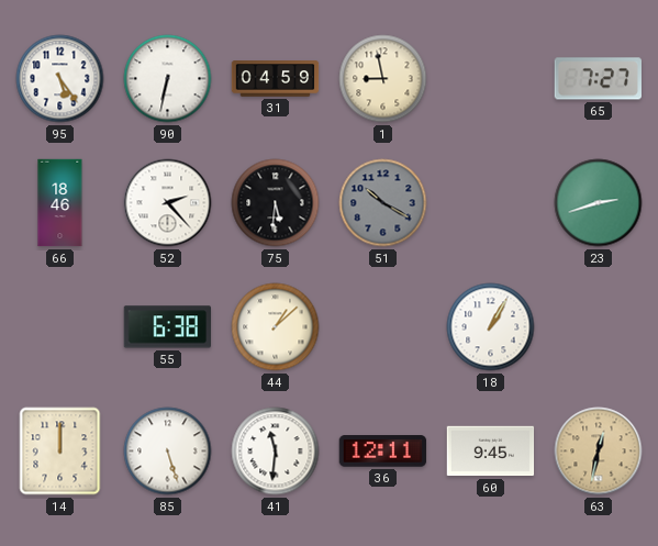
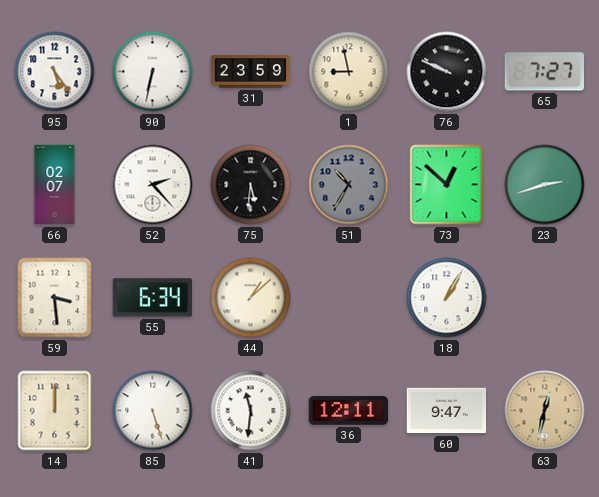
31: 04:59 -> 23:59
76: none -> 9:49
66: 18:46 -> 02:07
51: 10:20 -> 10:35
73: none -> 12:52
59: none -> 3:29
55: 6:38 -> 6:34
60: 9:45 -> 9:47
